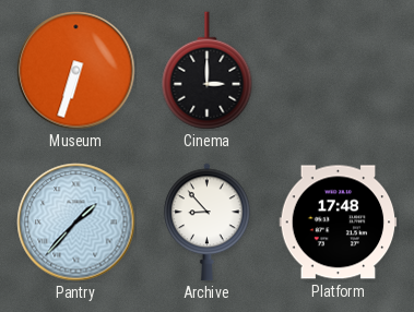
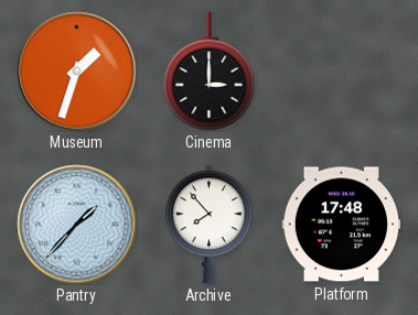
Museum: 6:33 -> 1:33
Archive: 8:53 -> 7:53
